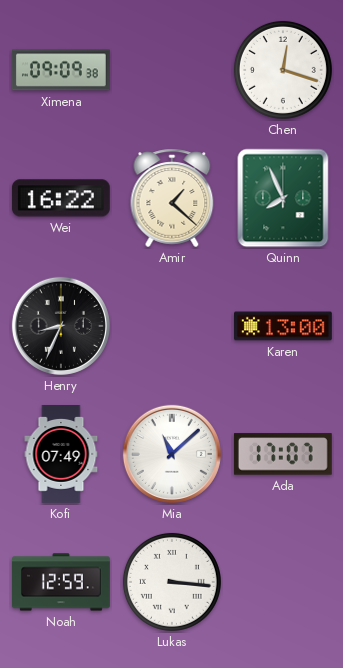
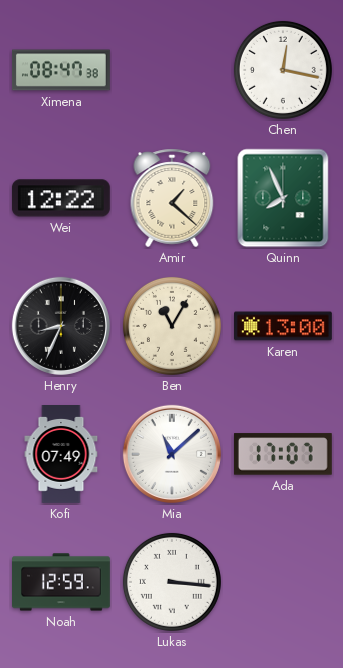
Ximena: 09:09 -> 08:47
Chen: 12:18 -> 12:17
Wei: 16:22 -> 12:22
Ben: none -> 11:05
